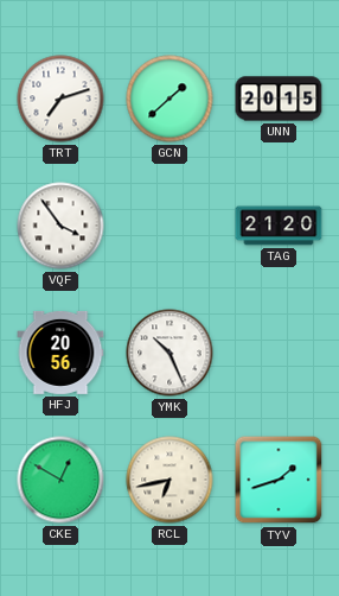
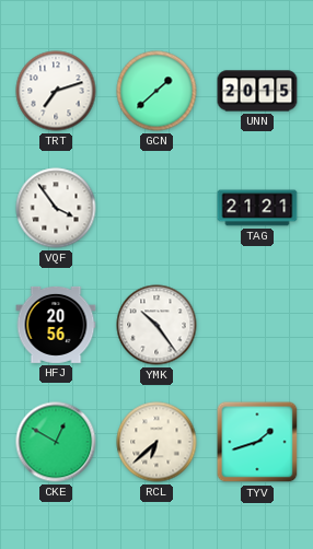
TAG: 21:20 -> 21:21
YMK: 10:26 -> 10:24
RCL: 6:43 -> 6:38
